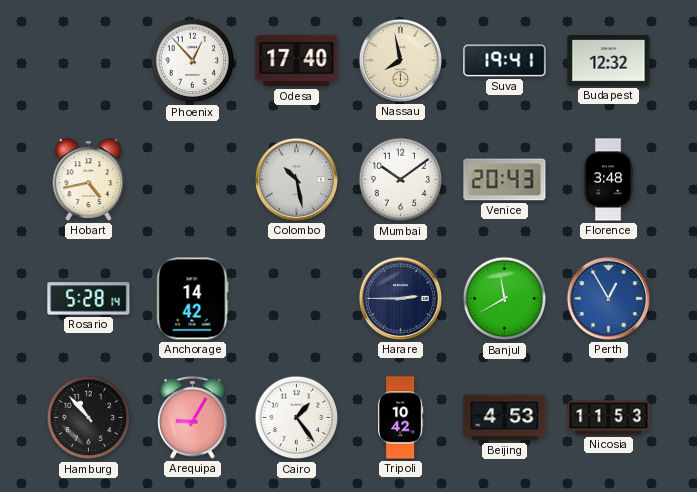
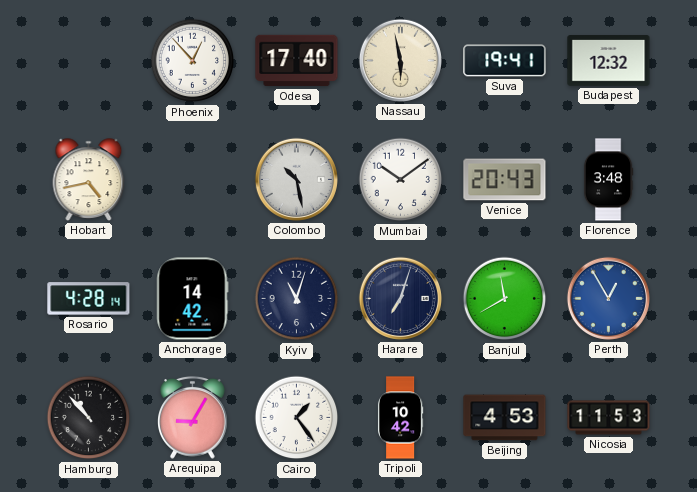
Nassau: 7:58 -> 5:58
Rosario: 5:28 -> 4:28
Kyiv: none -> 11:03
Harare: 2:45 -> 7:03
